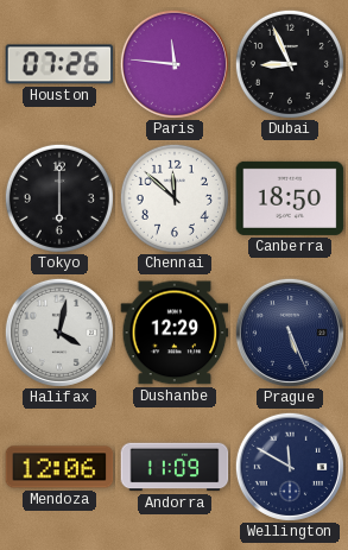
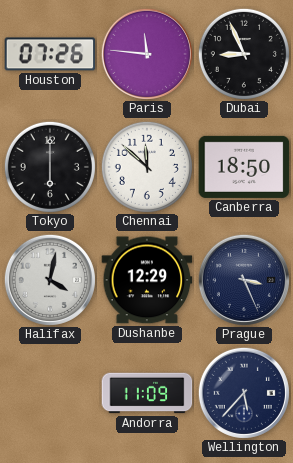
Prague: 5:26 -> 3:26
Mendoza: 12:06 -> none
Wellington: 11:50 -> 5:37
